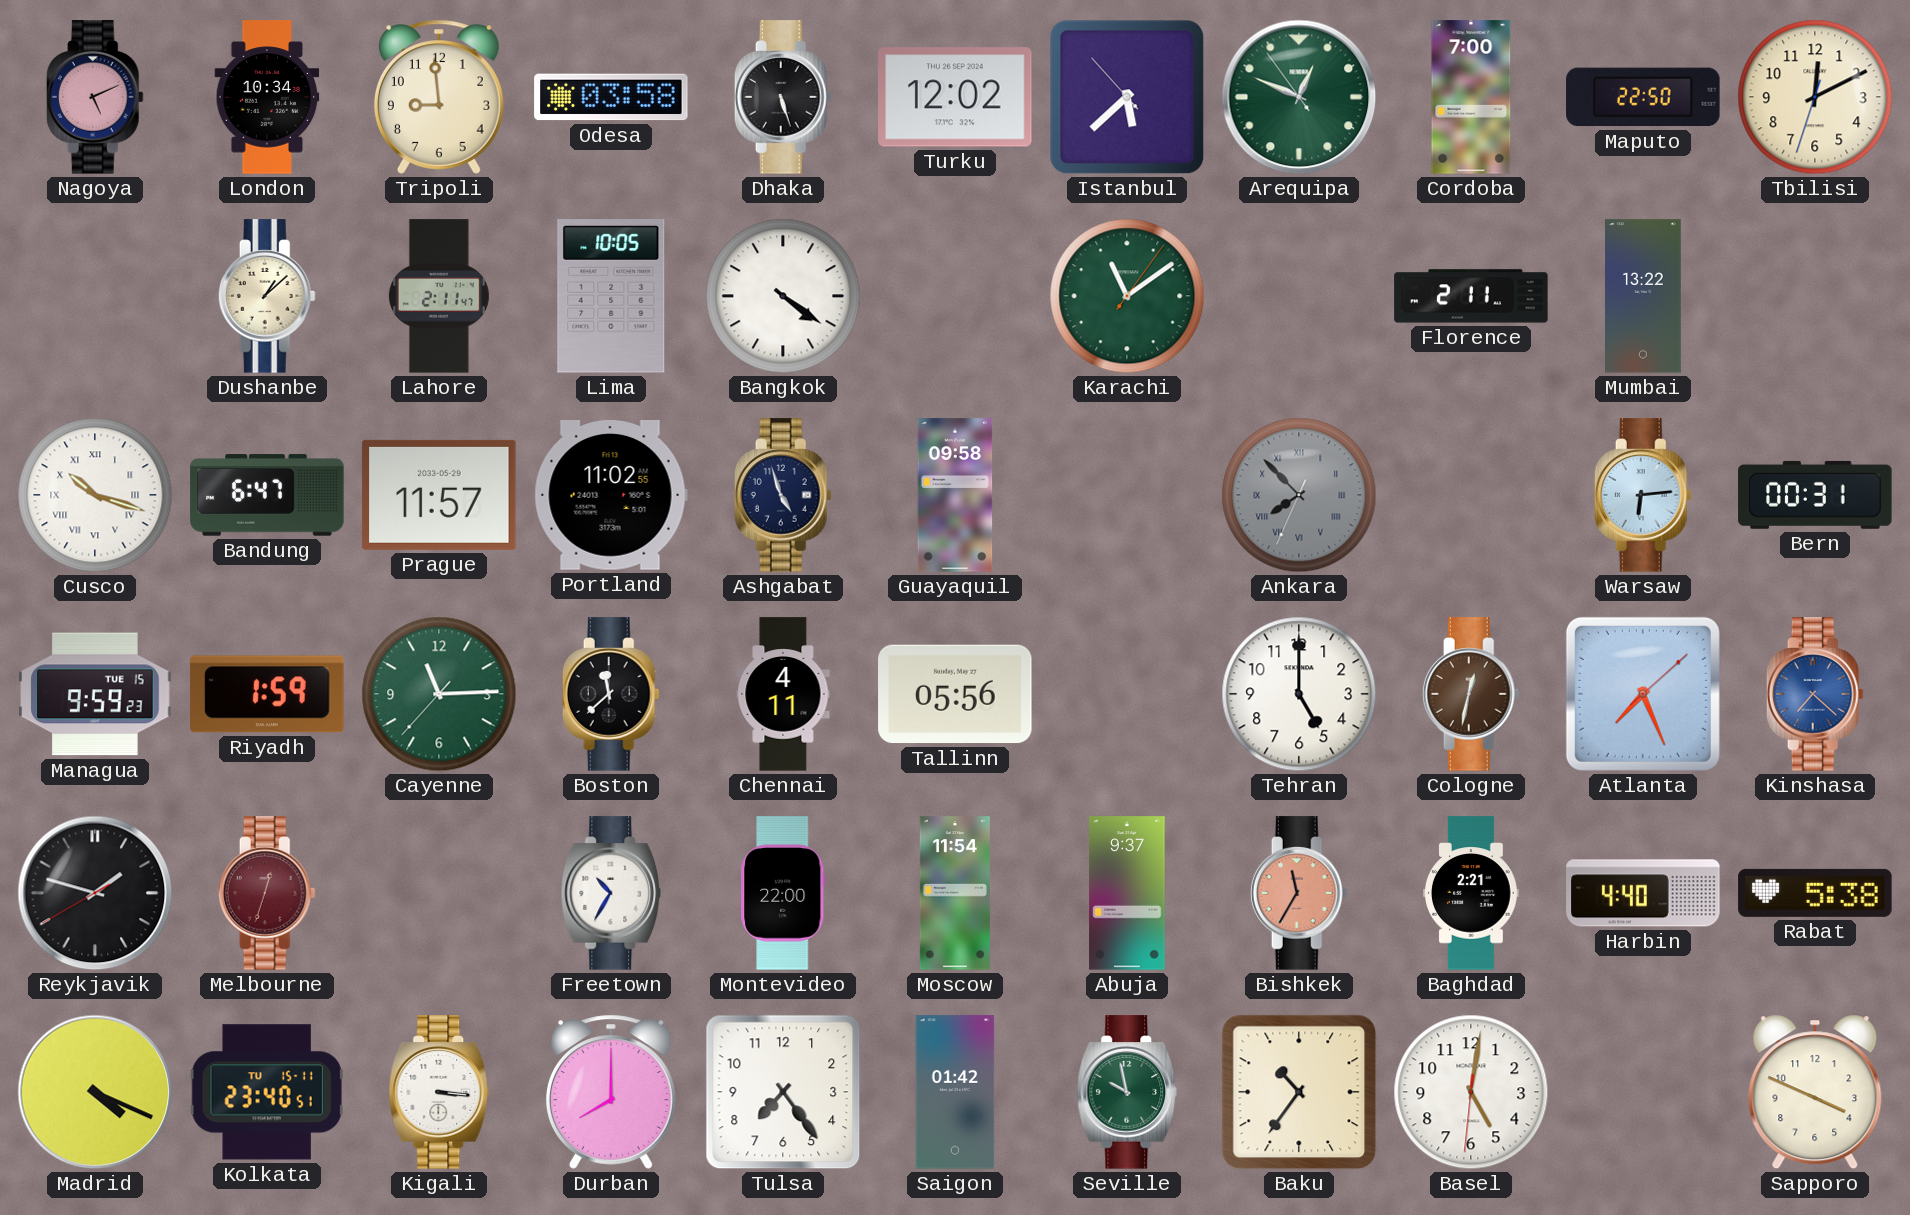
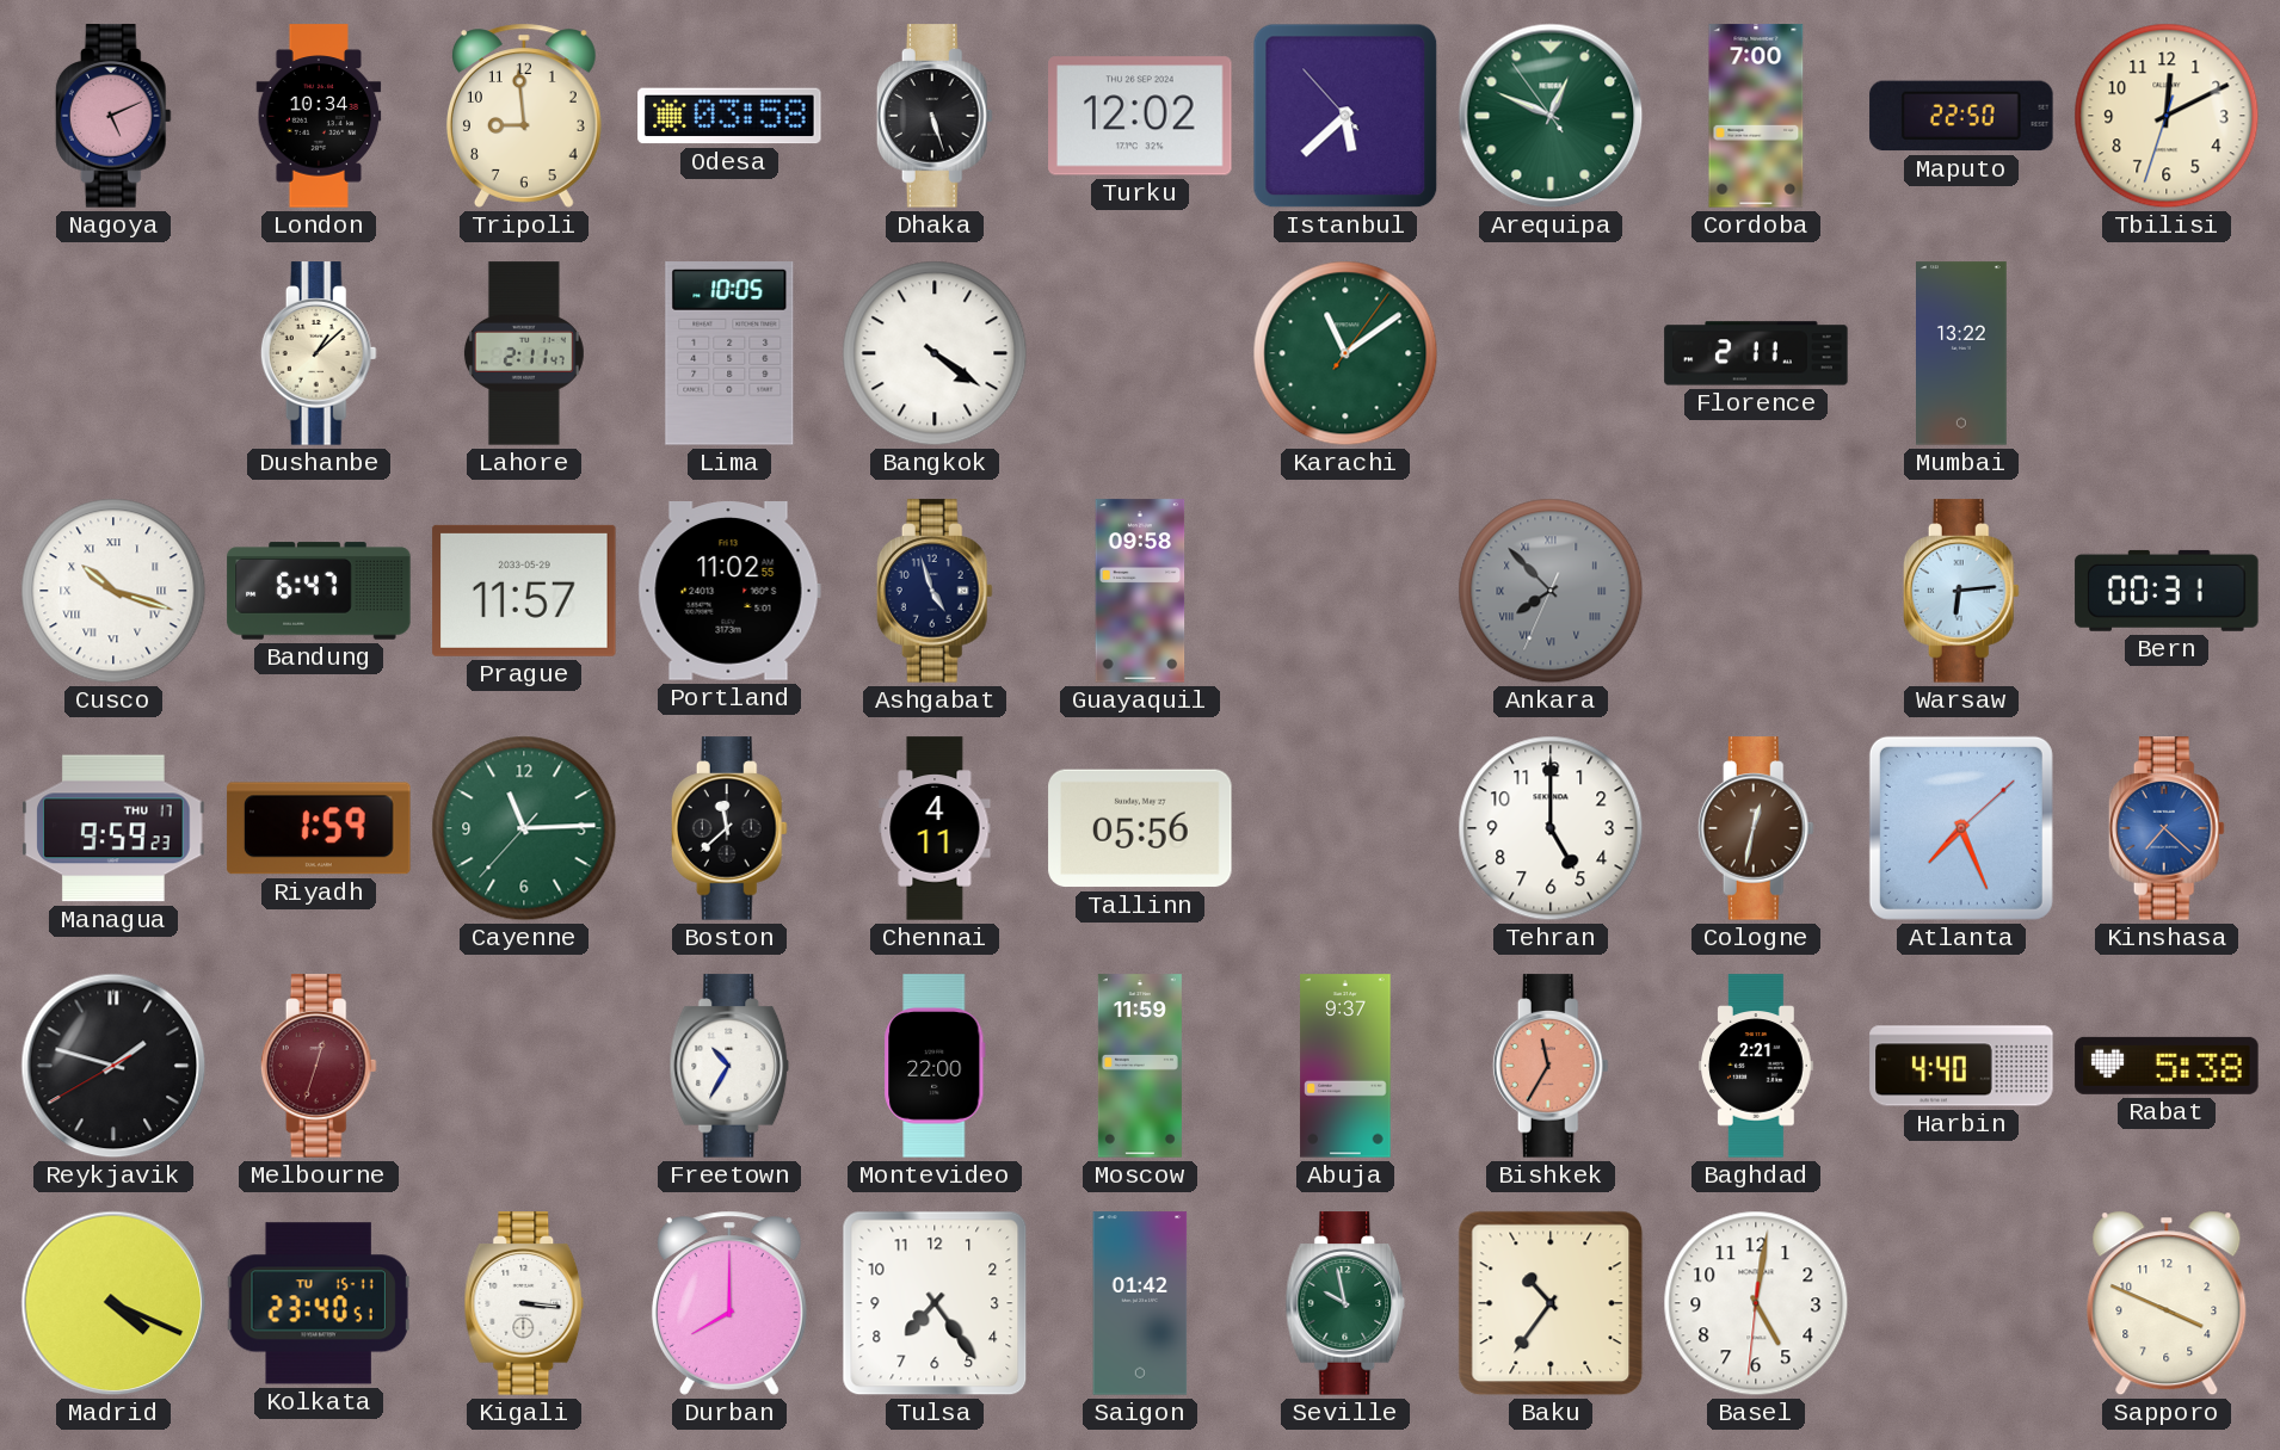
Managua date: TUE 15 -> THU 17
Moscow: 11:54 -> 11:59
